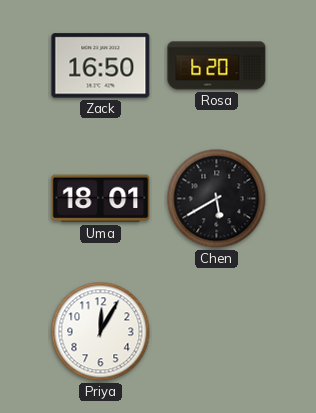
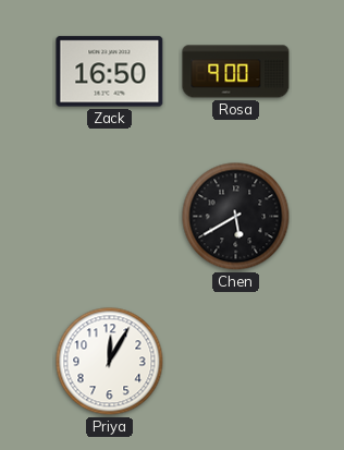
Rosa: 6:20 -> 9:00
Uma: 18:01 -> none
